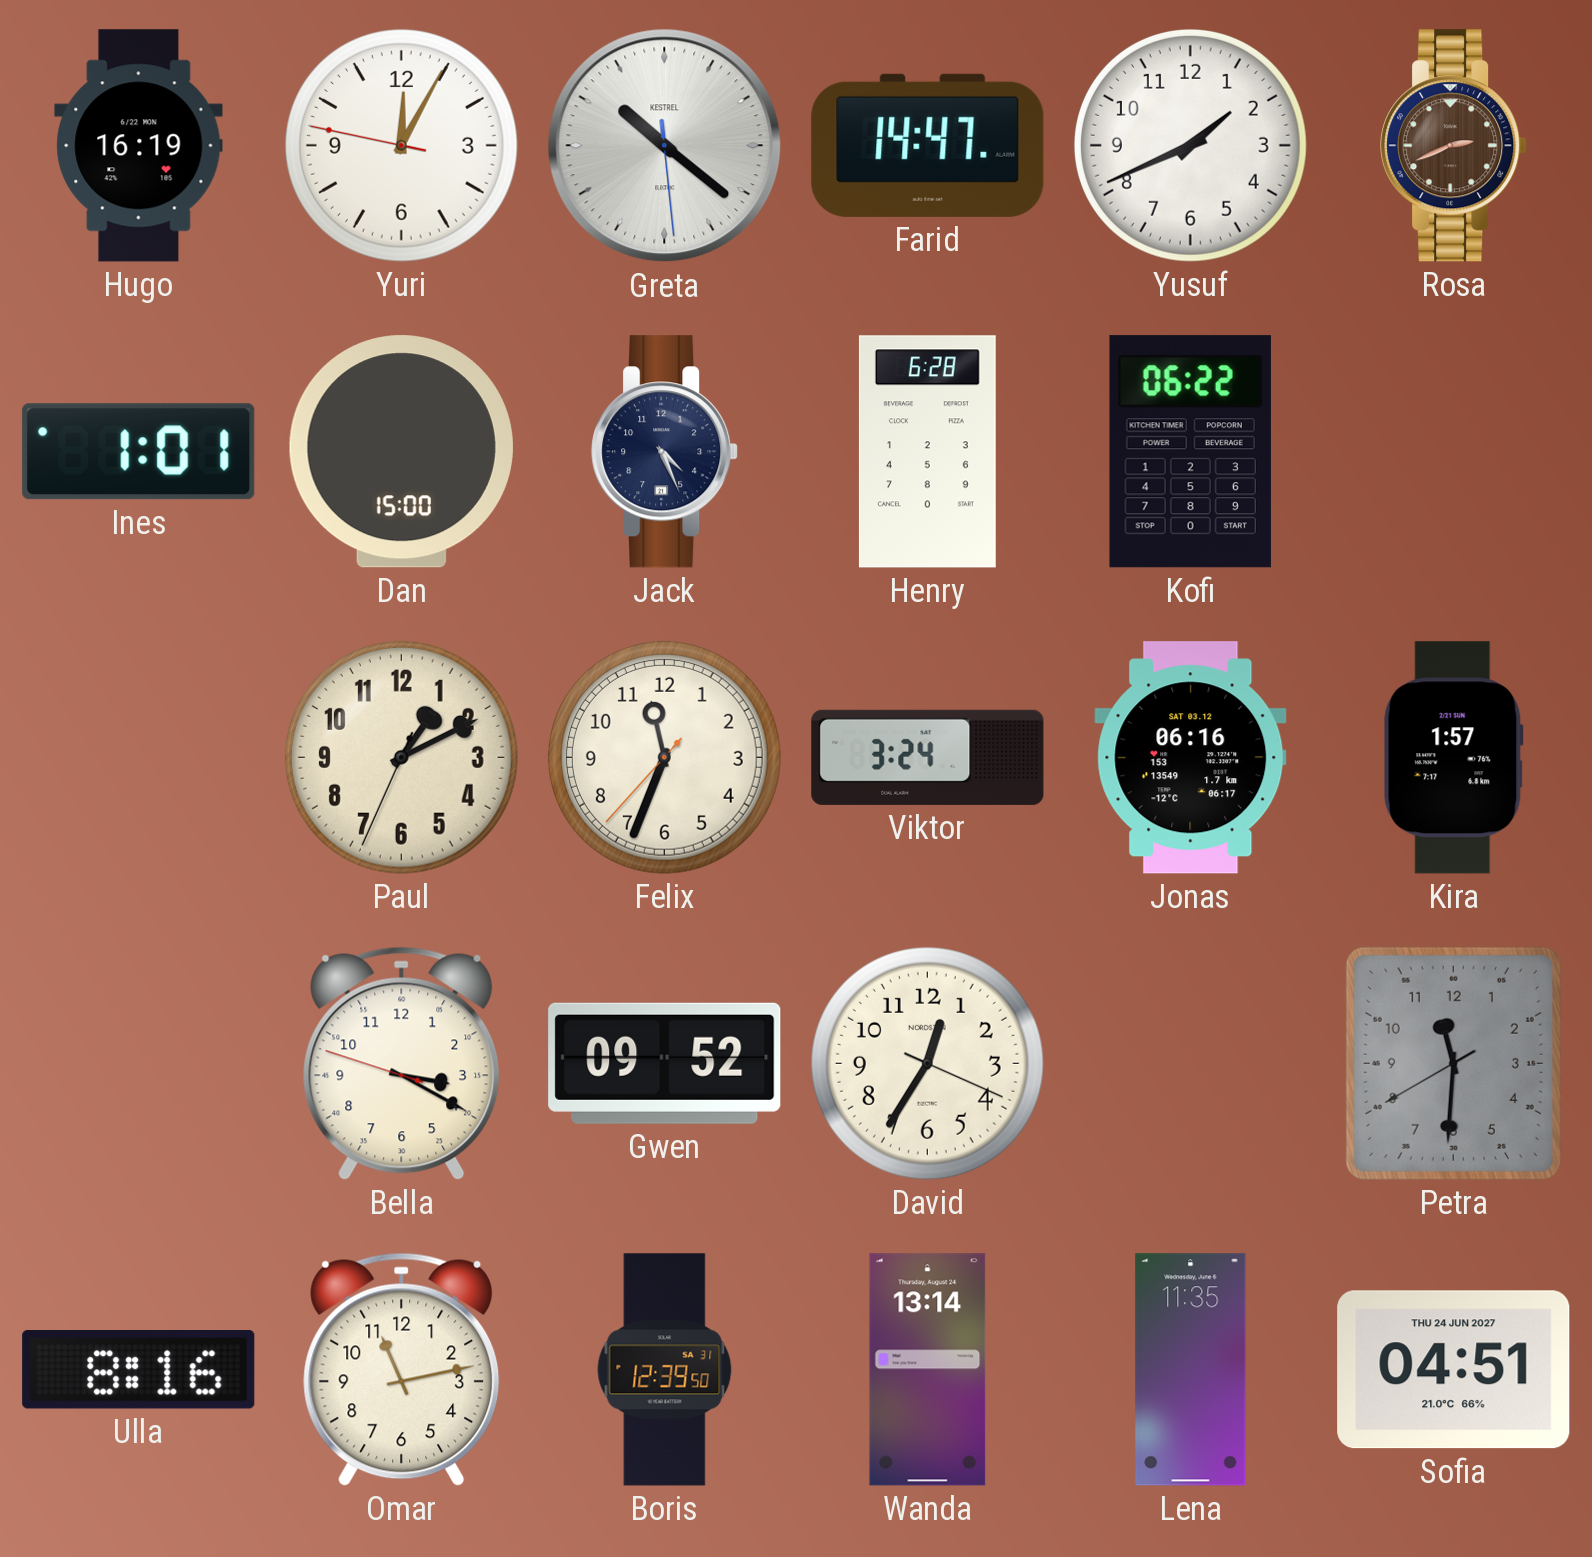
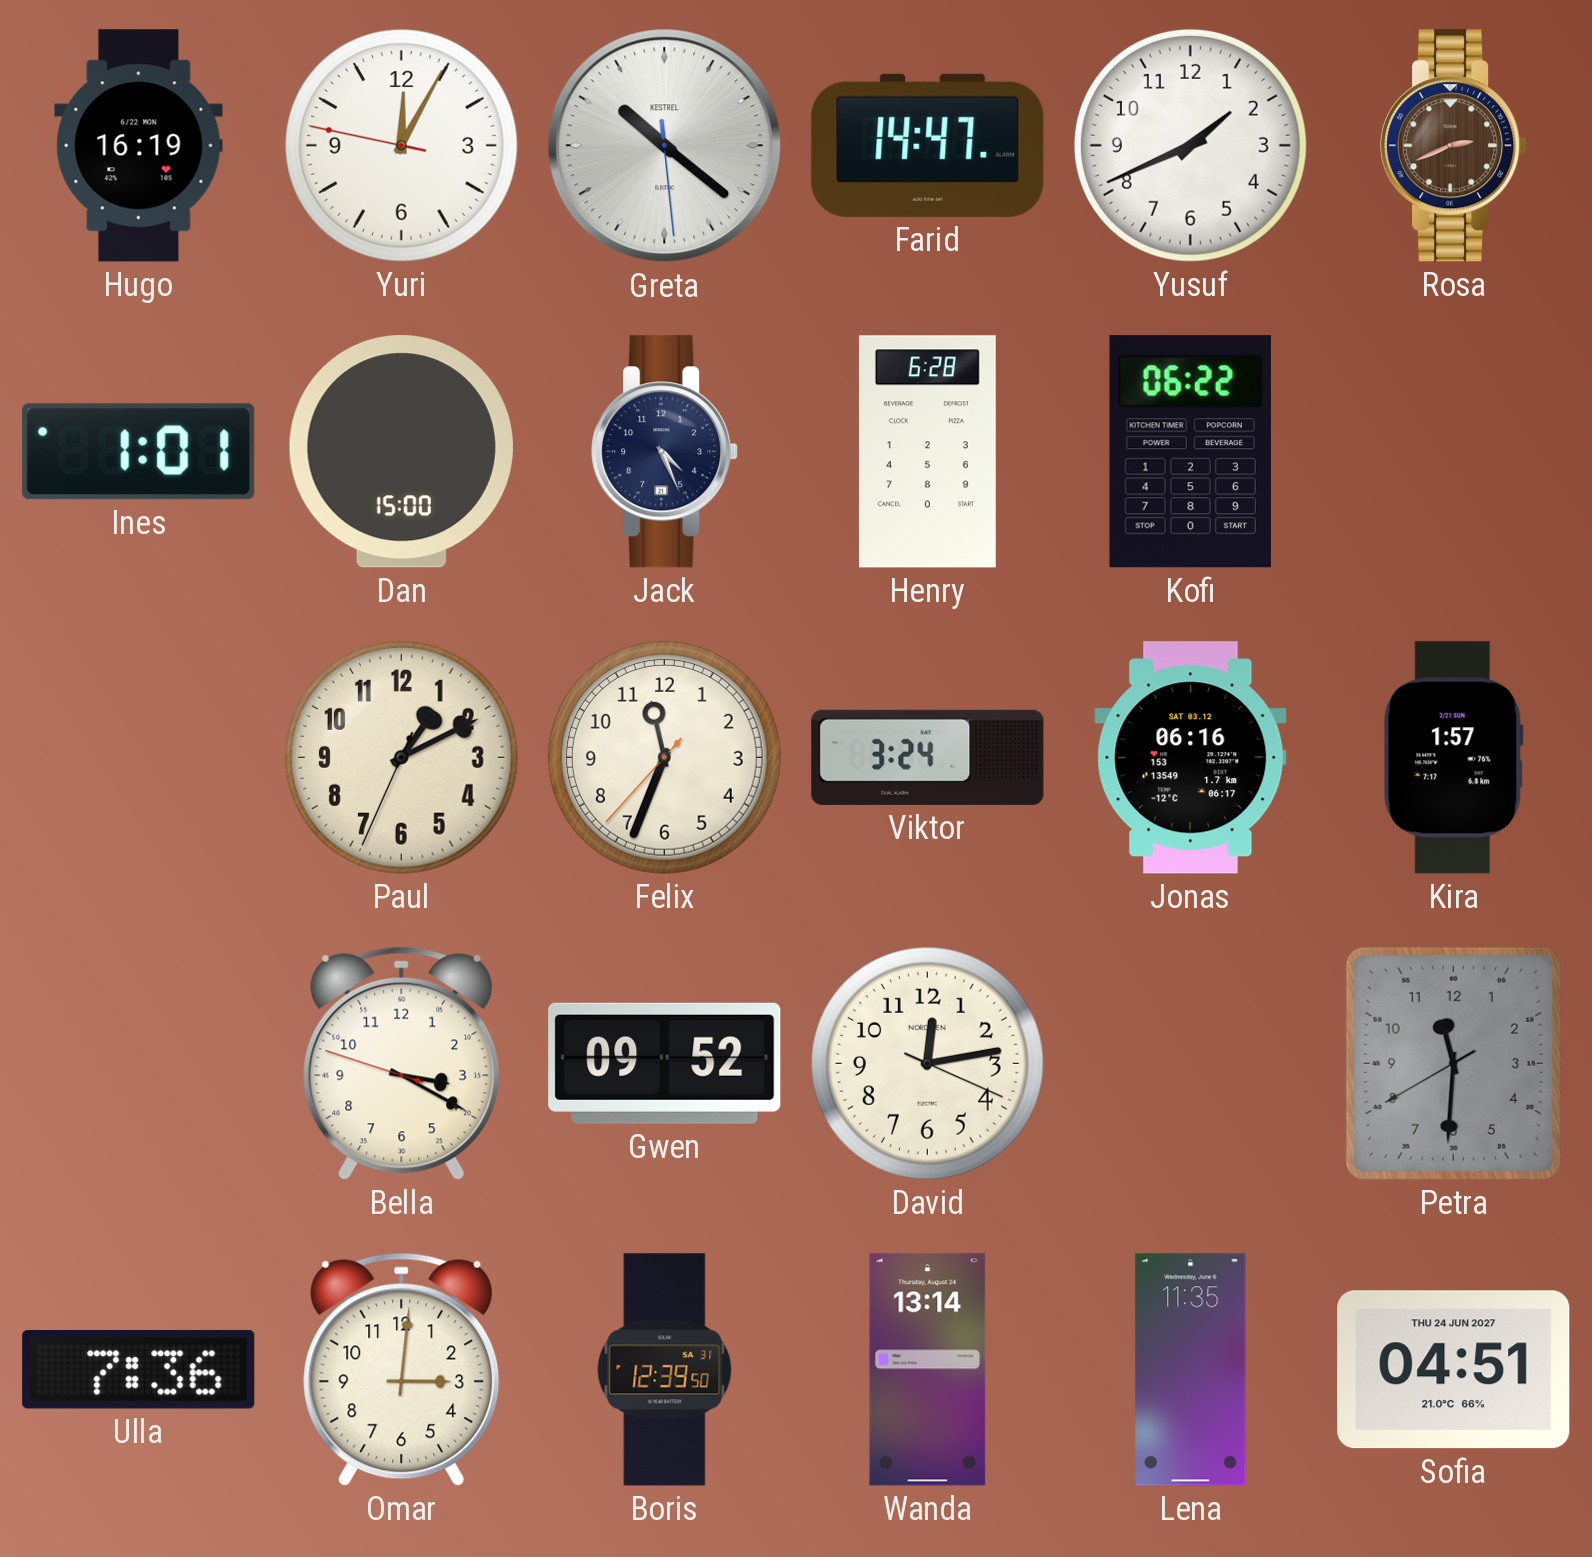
David: 12:35 -> 12:13
Ulla: 8:16 -> 7:36
Omar: 11:13 -> 3:01
